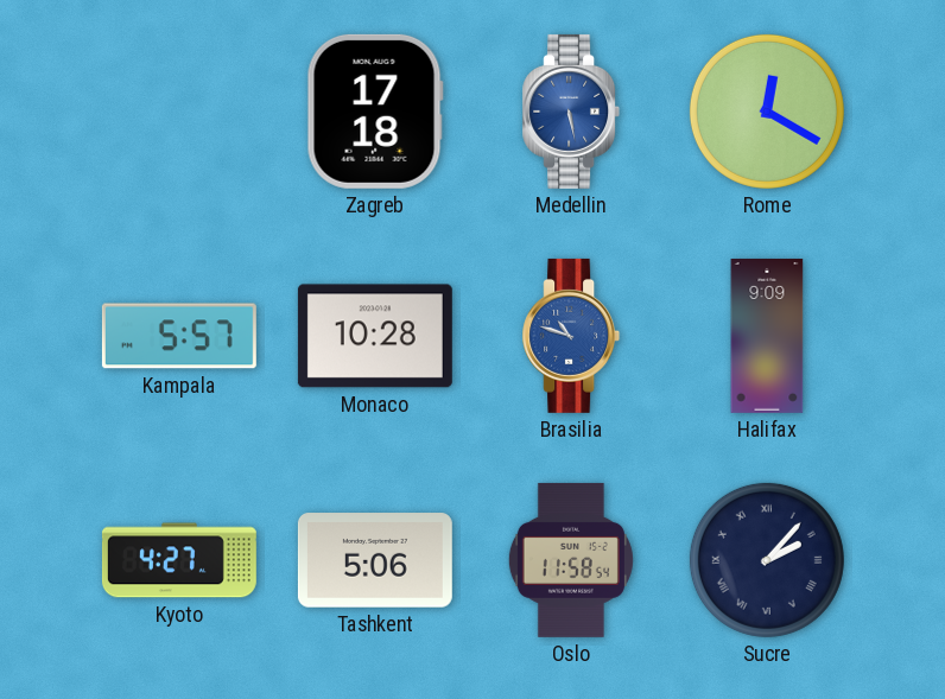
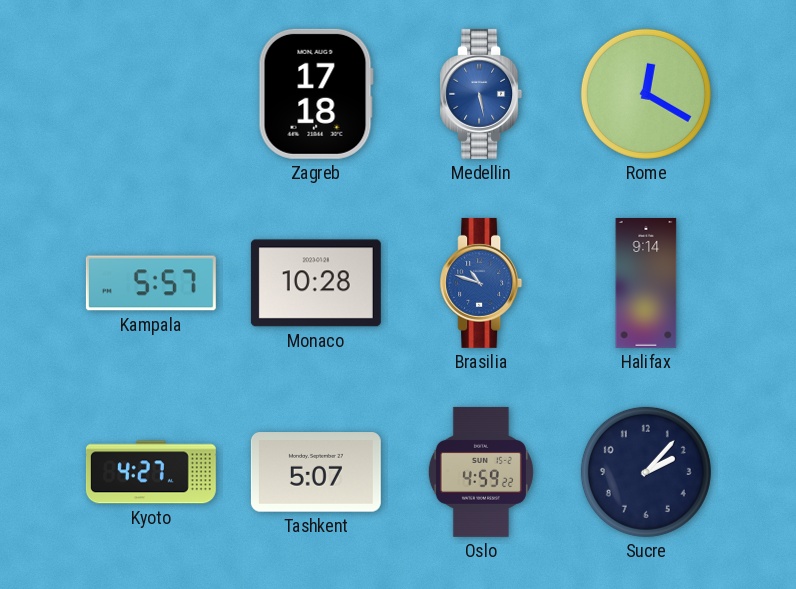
Halifax: 9:09 -> 9:14
Tashkent: 5:06 -> 5:07
Oslo: 11:58 -> 4:59
Sucre numerals: Roman -> Arabic
